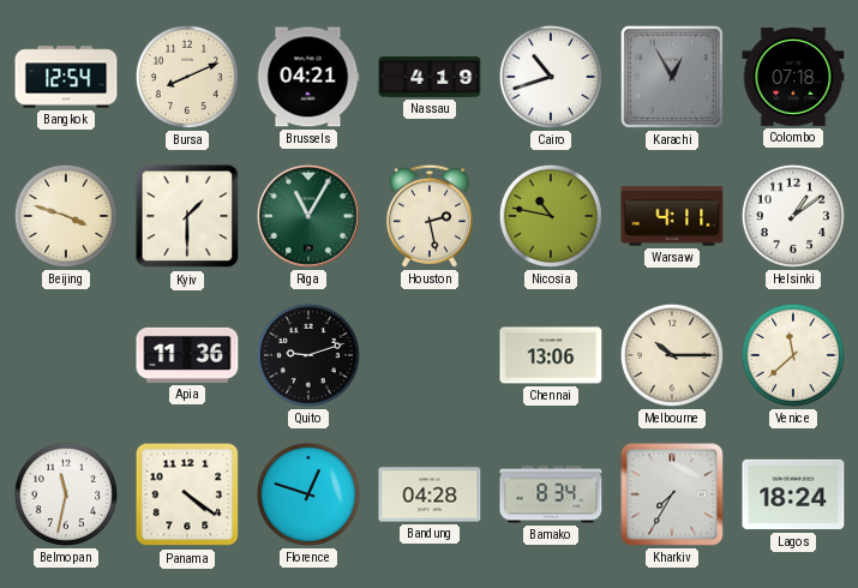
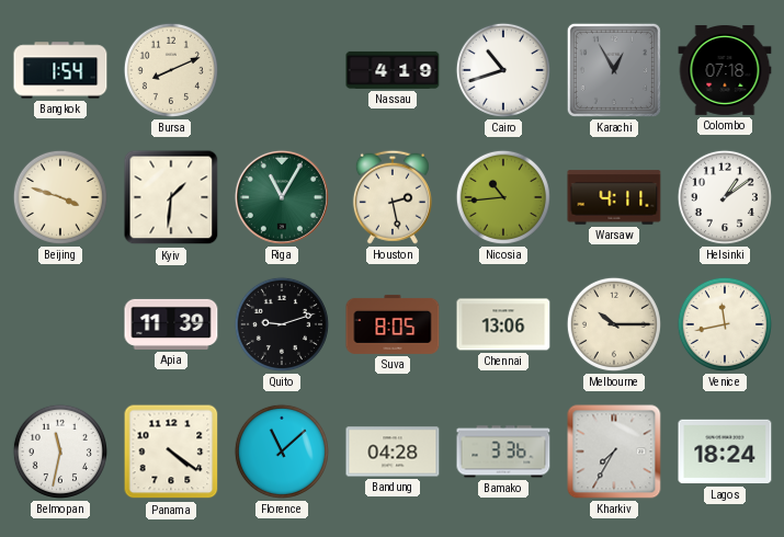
Bangkok: 12:54 -> 1:54
Brussels: 04:21 -> none
Kyiv: 1:30 -> 1:31
Nicosia: 10:47 -> 10:44
Apia: 11:36 -> 11:39
Suva: none -> 8:05
Venice: 11:38 -> 11:43
Florence: 12:48 -> 11:08
Bamako: 8:34 -> 3:36
